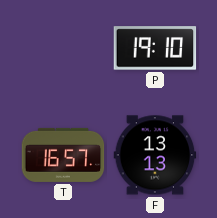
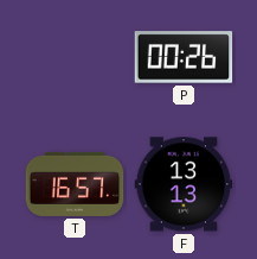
P: 19:10 -> 00:26
